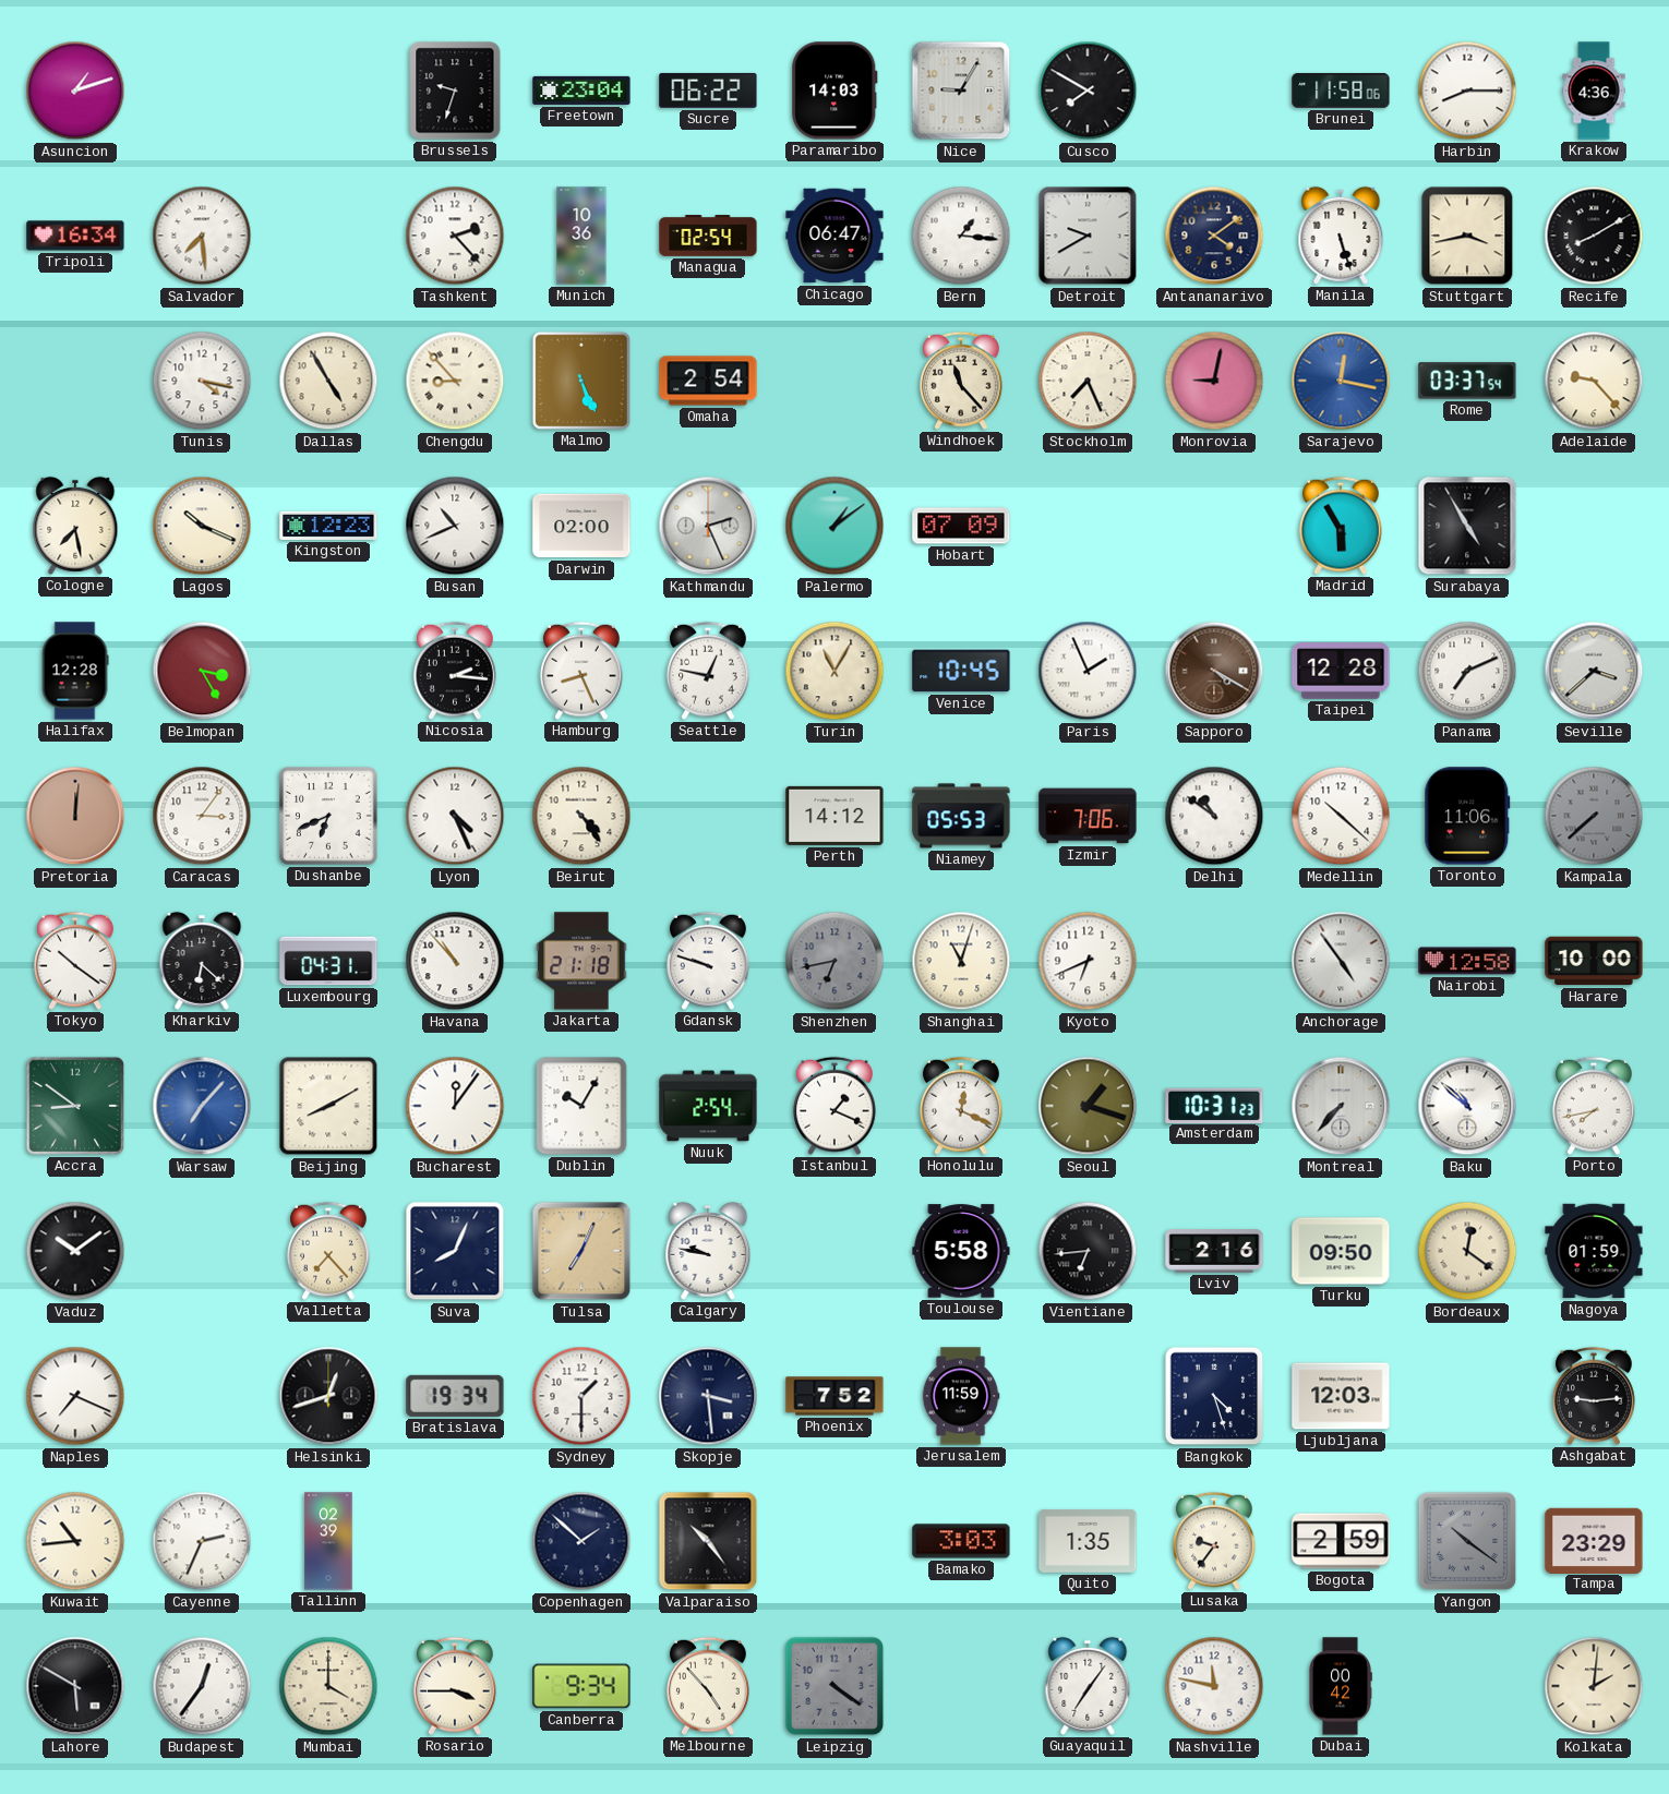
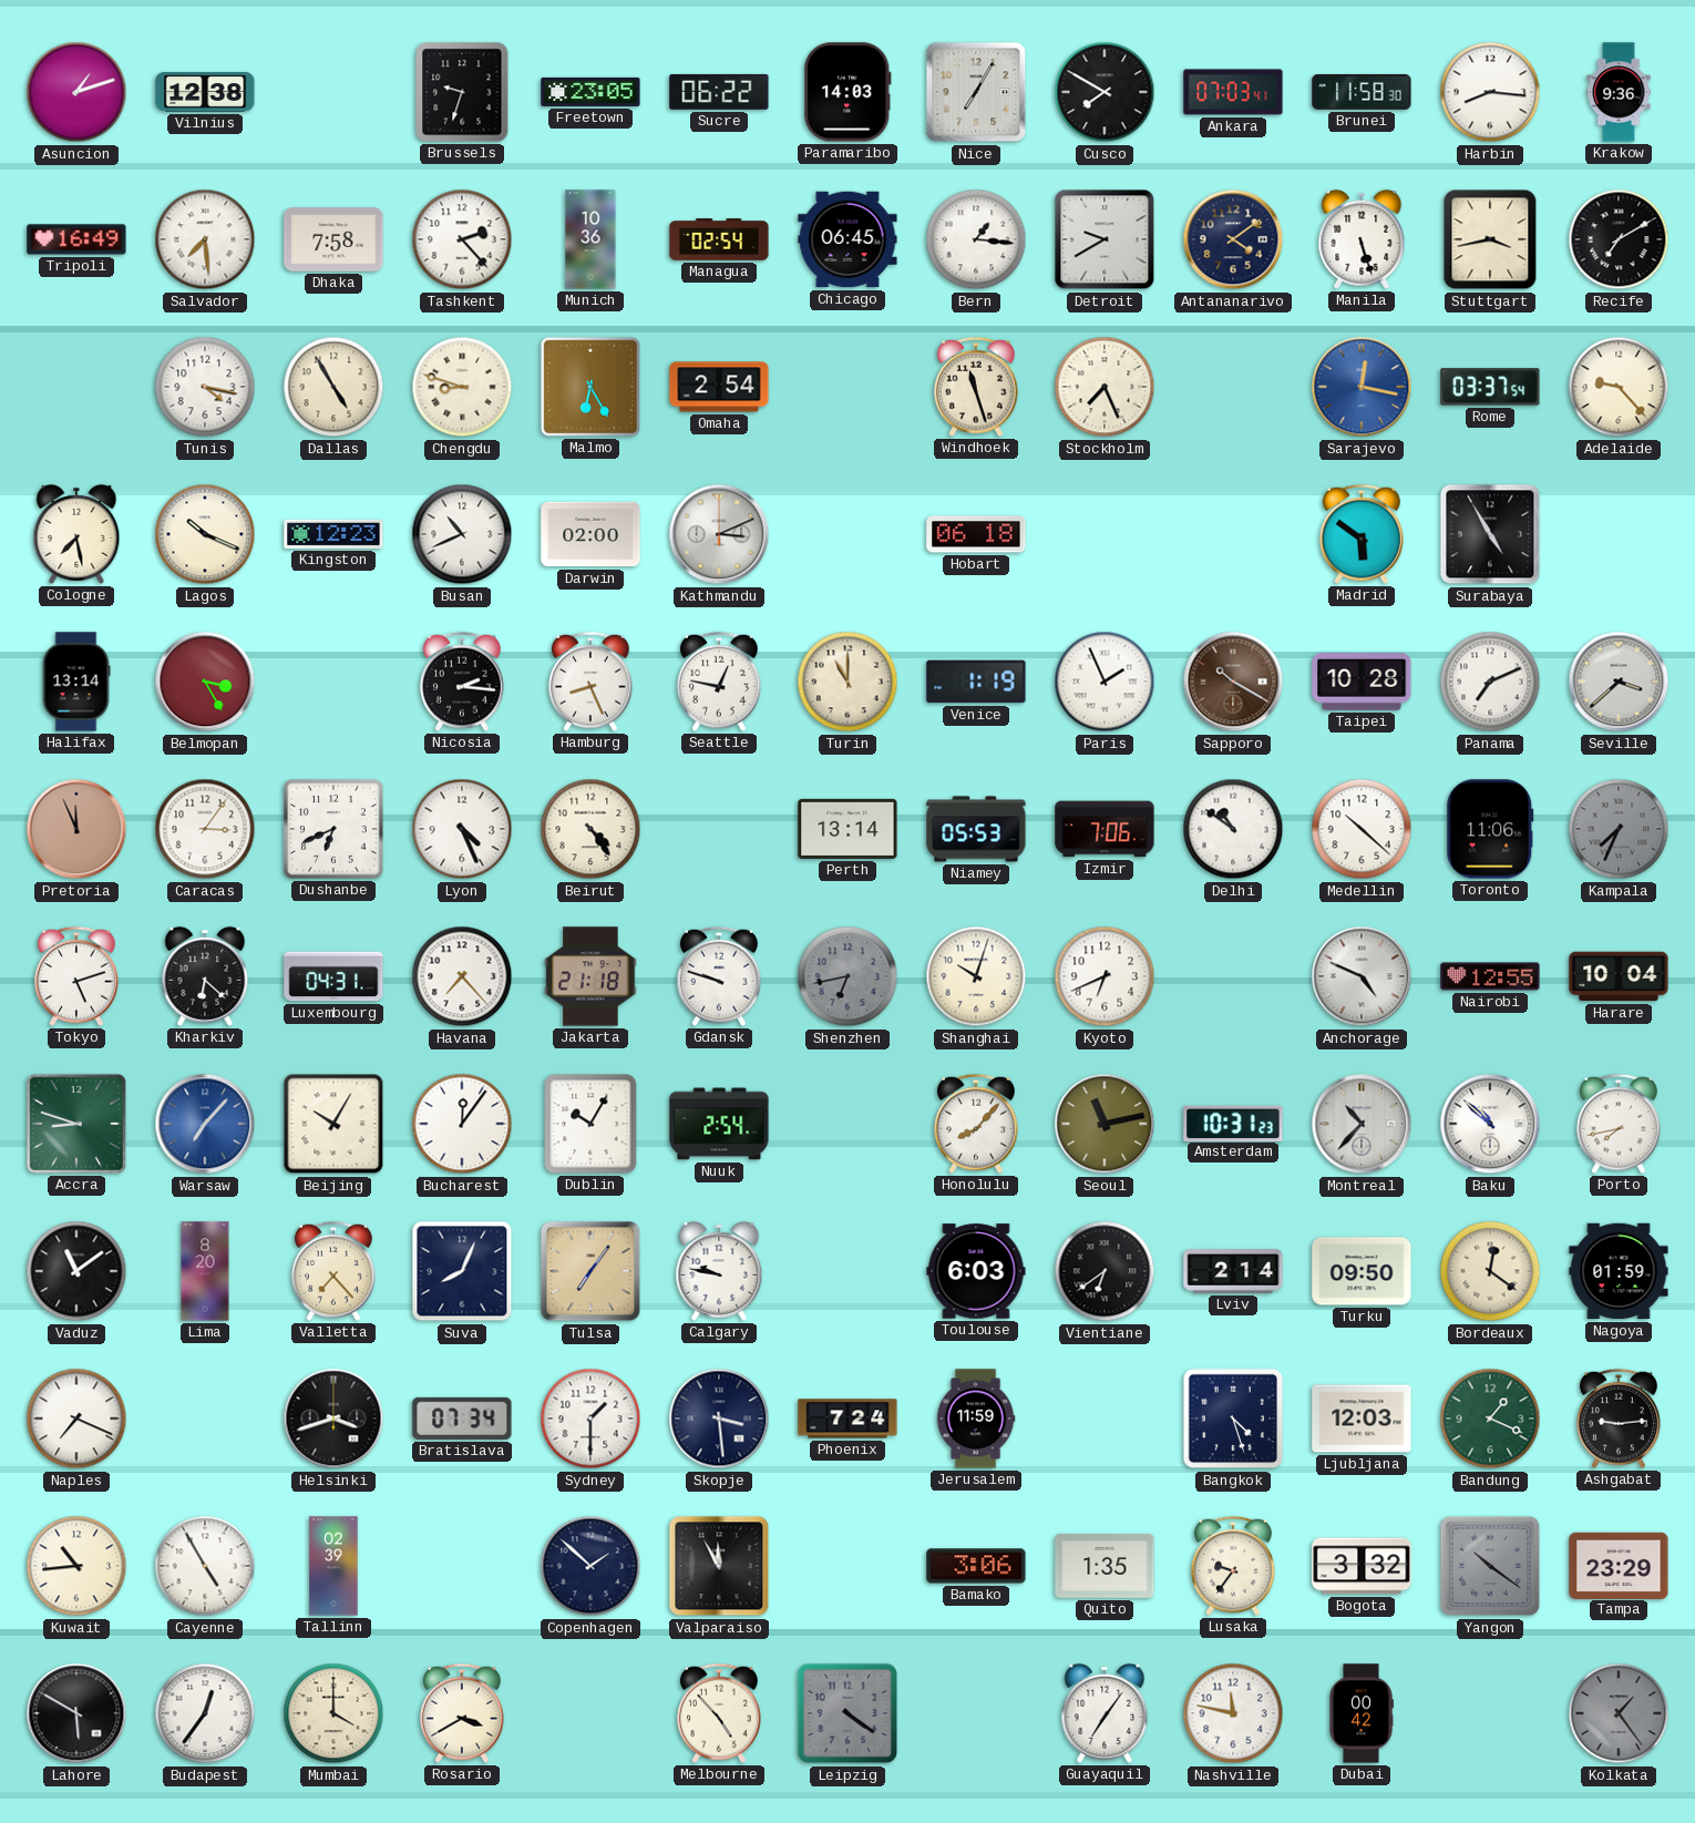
Vilnius: none -> 12:38
Freetown: 23:04 -> 23:05
Nice: 9:05 -> 7:05
Ankara: none -> 07:03
Brunei: 11:58:06 -> 11:58:30
Harbin: 8:15 -> 8:16
Krakow: 4:36 -> 9:36
Tripoli: 16:34 -> 16:49
Dhaka: none -> 7:58
Chicago: 06:47 -> 06:45
Recife: 8:10 -> 7:10
Chengdu: 8:53 -> 8:48
Malmo: 5:26 -> 6:25
Windhoek: 11:23 -> 11:27
Monrovia: 9:02 -> none
Kathmandu: 2:26 -> 3:11
Palermo: 1:09 -> none
Hobart: 07:09 -> 06:18
Madrid: 5:55 -> 5:51
Halifax: 12:28 -> 13:14
Turin: 11:05 -> 11:00
Venice: 10:45 -> 1:19
Sapporo: 4:20 -> 10:20
Taipei: 12:28 -> 10:28
Pretoria: 12:01 -> 11:56
Perth: 14:12 -> 13:14
Kampala: 7:38 -> 7:34
Tokyo: 10:21 -> 5:12
Havana: 10:53 -> 7:23
Shanghai: 11:03 -> 10:03
Anchorage: 4:54 -> 4:49
Nairobi: 12:58 -> 12:55
Harare: 10:00 -> 10:04
Accra: 8:51 -> 8:48
Beijing: 8:10 -> 10:05
Istanbul: 1:19 -> none
Honolulu: 12:19 -> 8:07
Seoul: 1:18 -> 11:13
Montreal: 7:37 -> 10:37
Vaduz: 10:09 -> 11:09
Lima: none -> 8:20
Tulsa: 7:04 -> 7:06
Toulouse: 5:58 -> 6:03
Vientiane: 6:44 -> 6:39
Lviv: 2:16 -> 2:14
Helsinki: 12:42 -> 3:42
Bratislava: 19:34 -> 07:34
Phoenix: 7:52 -> 7:24
Bandung: none -> 1:19
Cayenne: 2:34 -> 4:55
Valparaiso: 10:24 -> 11:55
Bamako: 3:03 -> 3:06
Bogota: 2:59 -> 3:32
Rosario: 3:45 -> 3:40
Canberra: 9:34 -> none
Kolkata: 2:01 -> 1:24
Kolkata dial: cream -> grey
